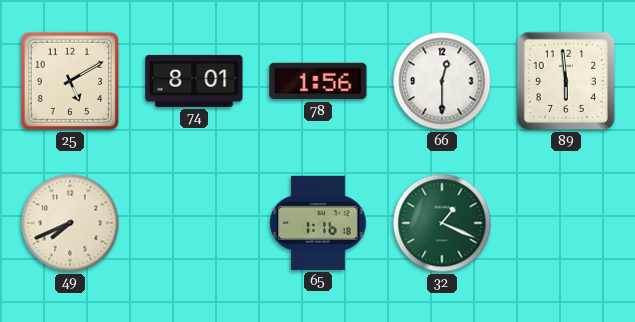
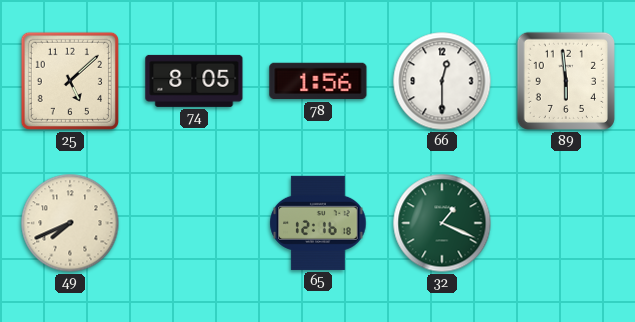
25: 5:10 -> 5:08
74: 8:01 -> 8:05
65: 1:16 -> 12:16
